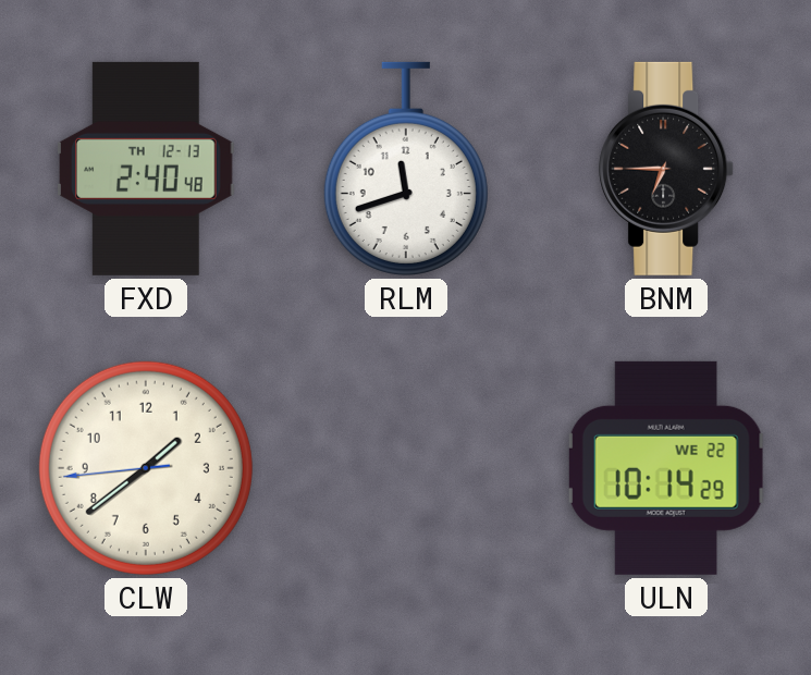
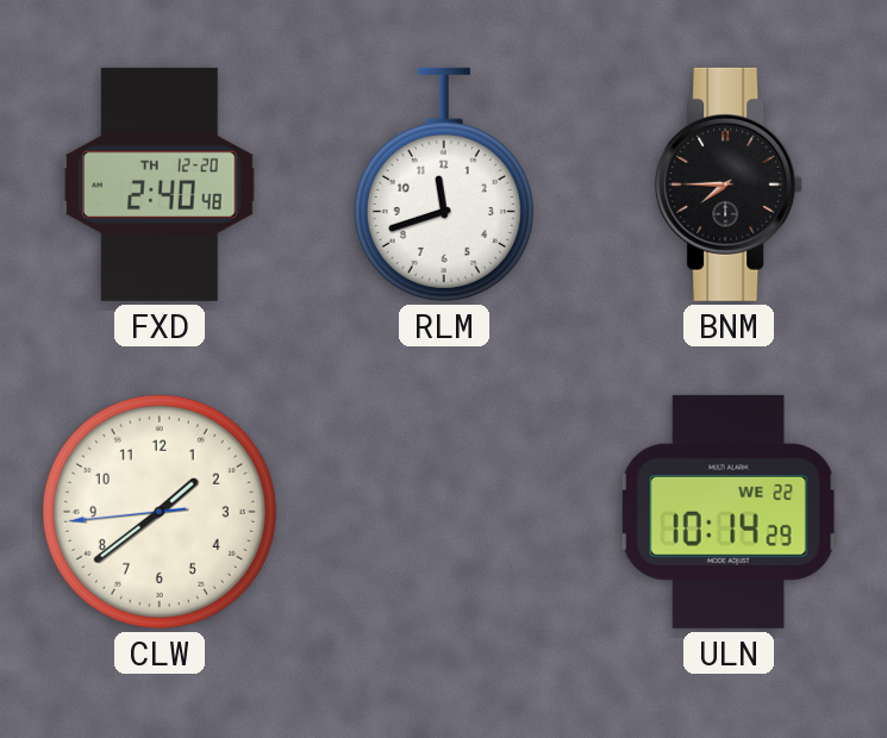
FXD date: TH 12-13 -> TH 12-20
BNM: 6:45 -> 7:45
